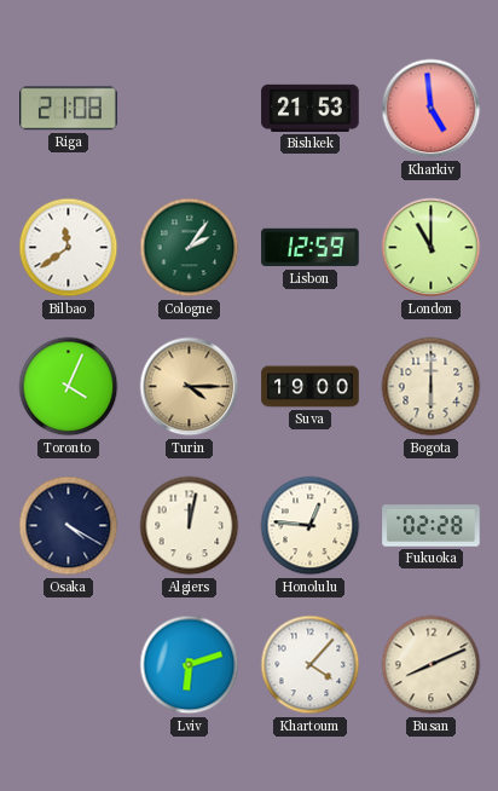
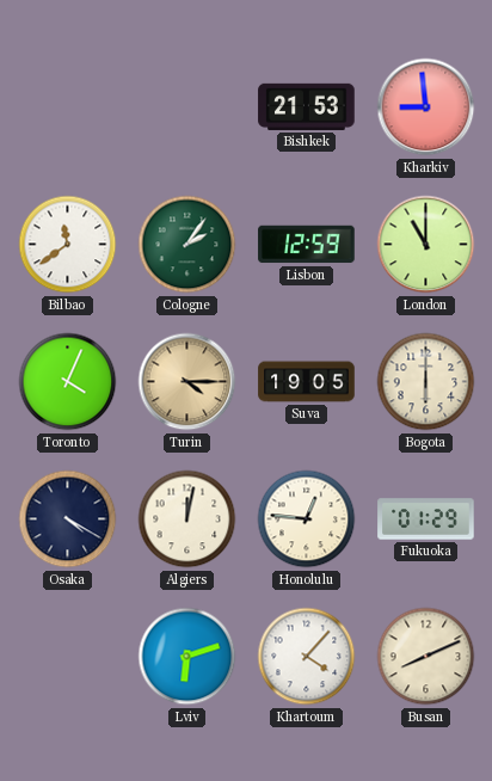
Riga: 21:08 -> none
Kharkiv: 4:59 -> 8:59
Suva: 19:00 -> 19:05
Fukuoka: 02:28 -> 01:29
